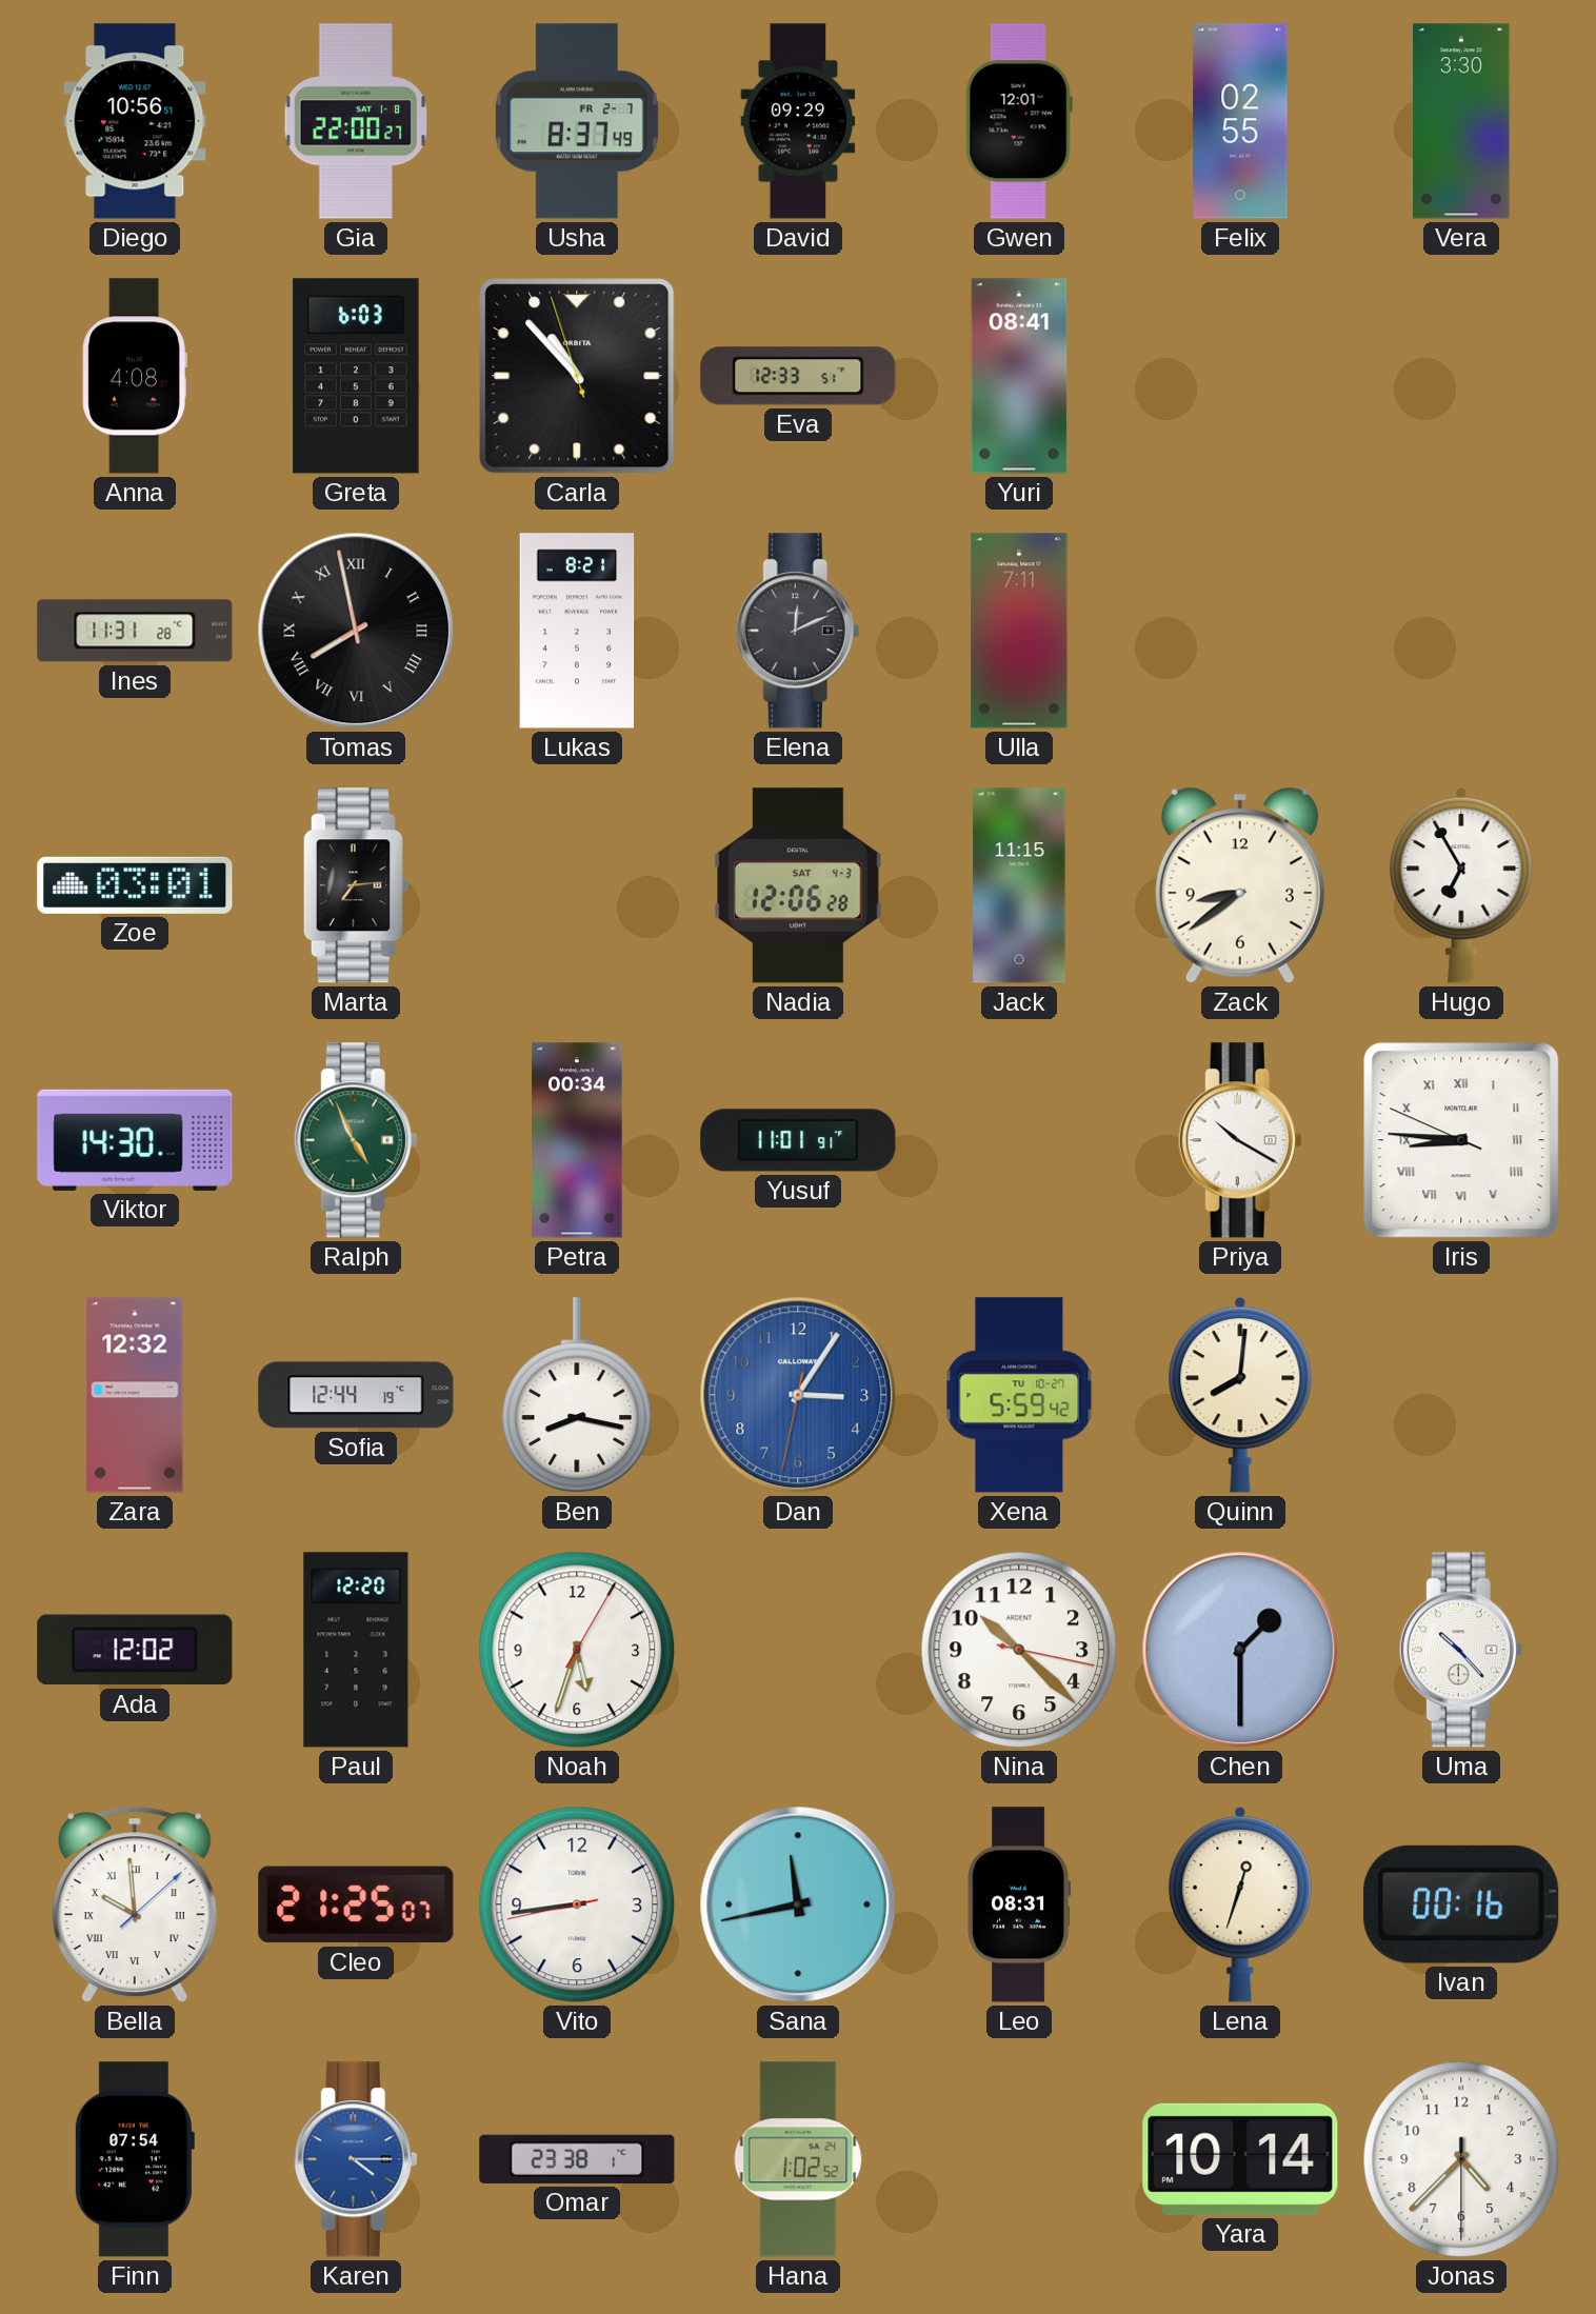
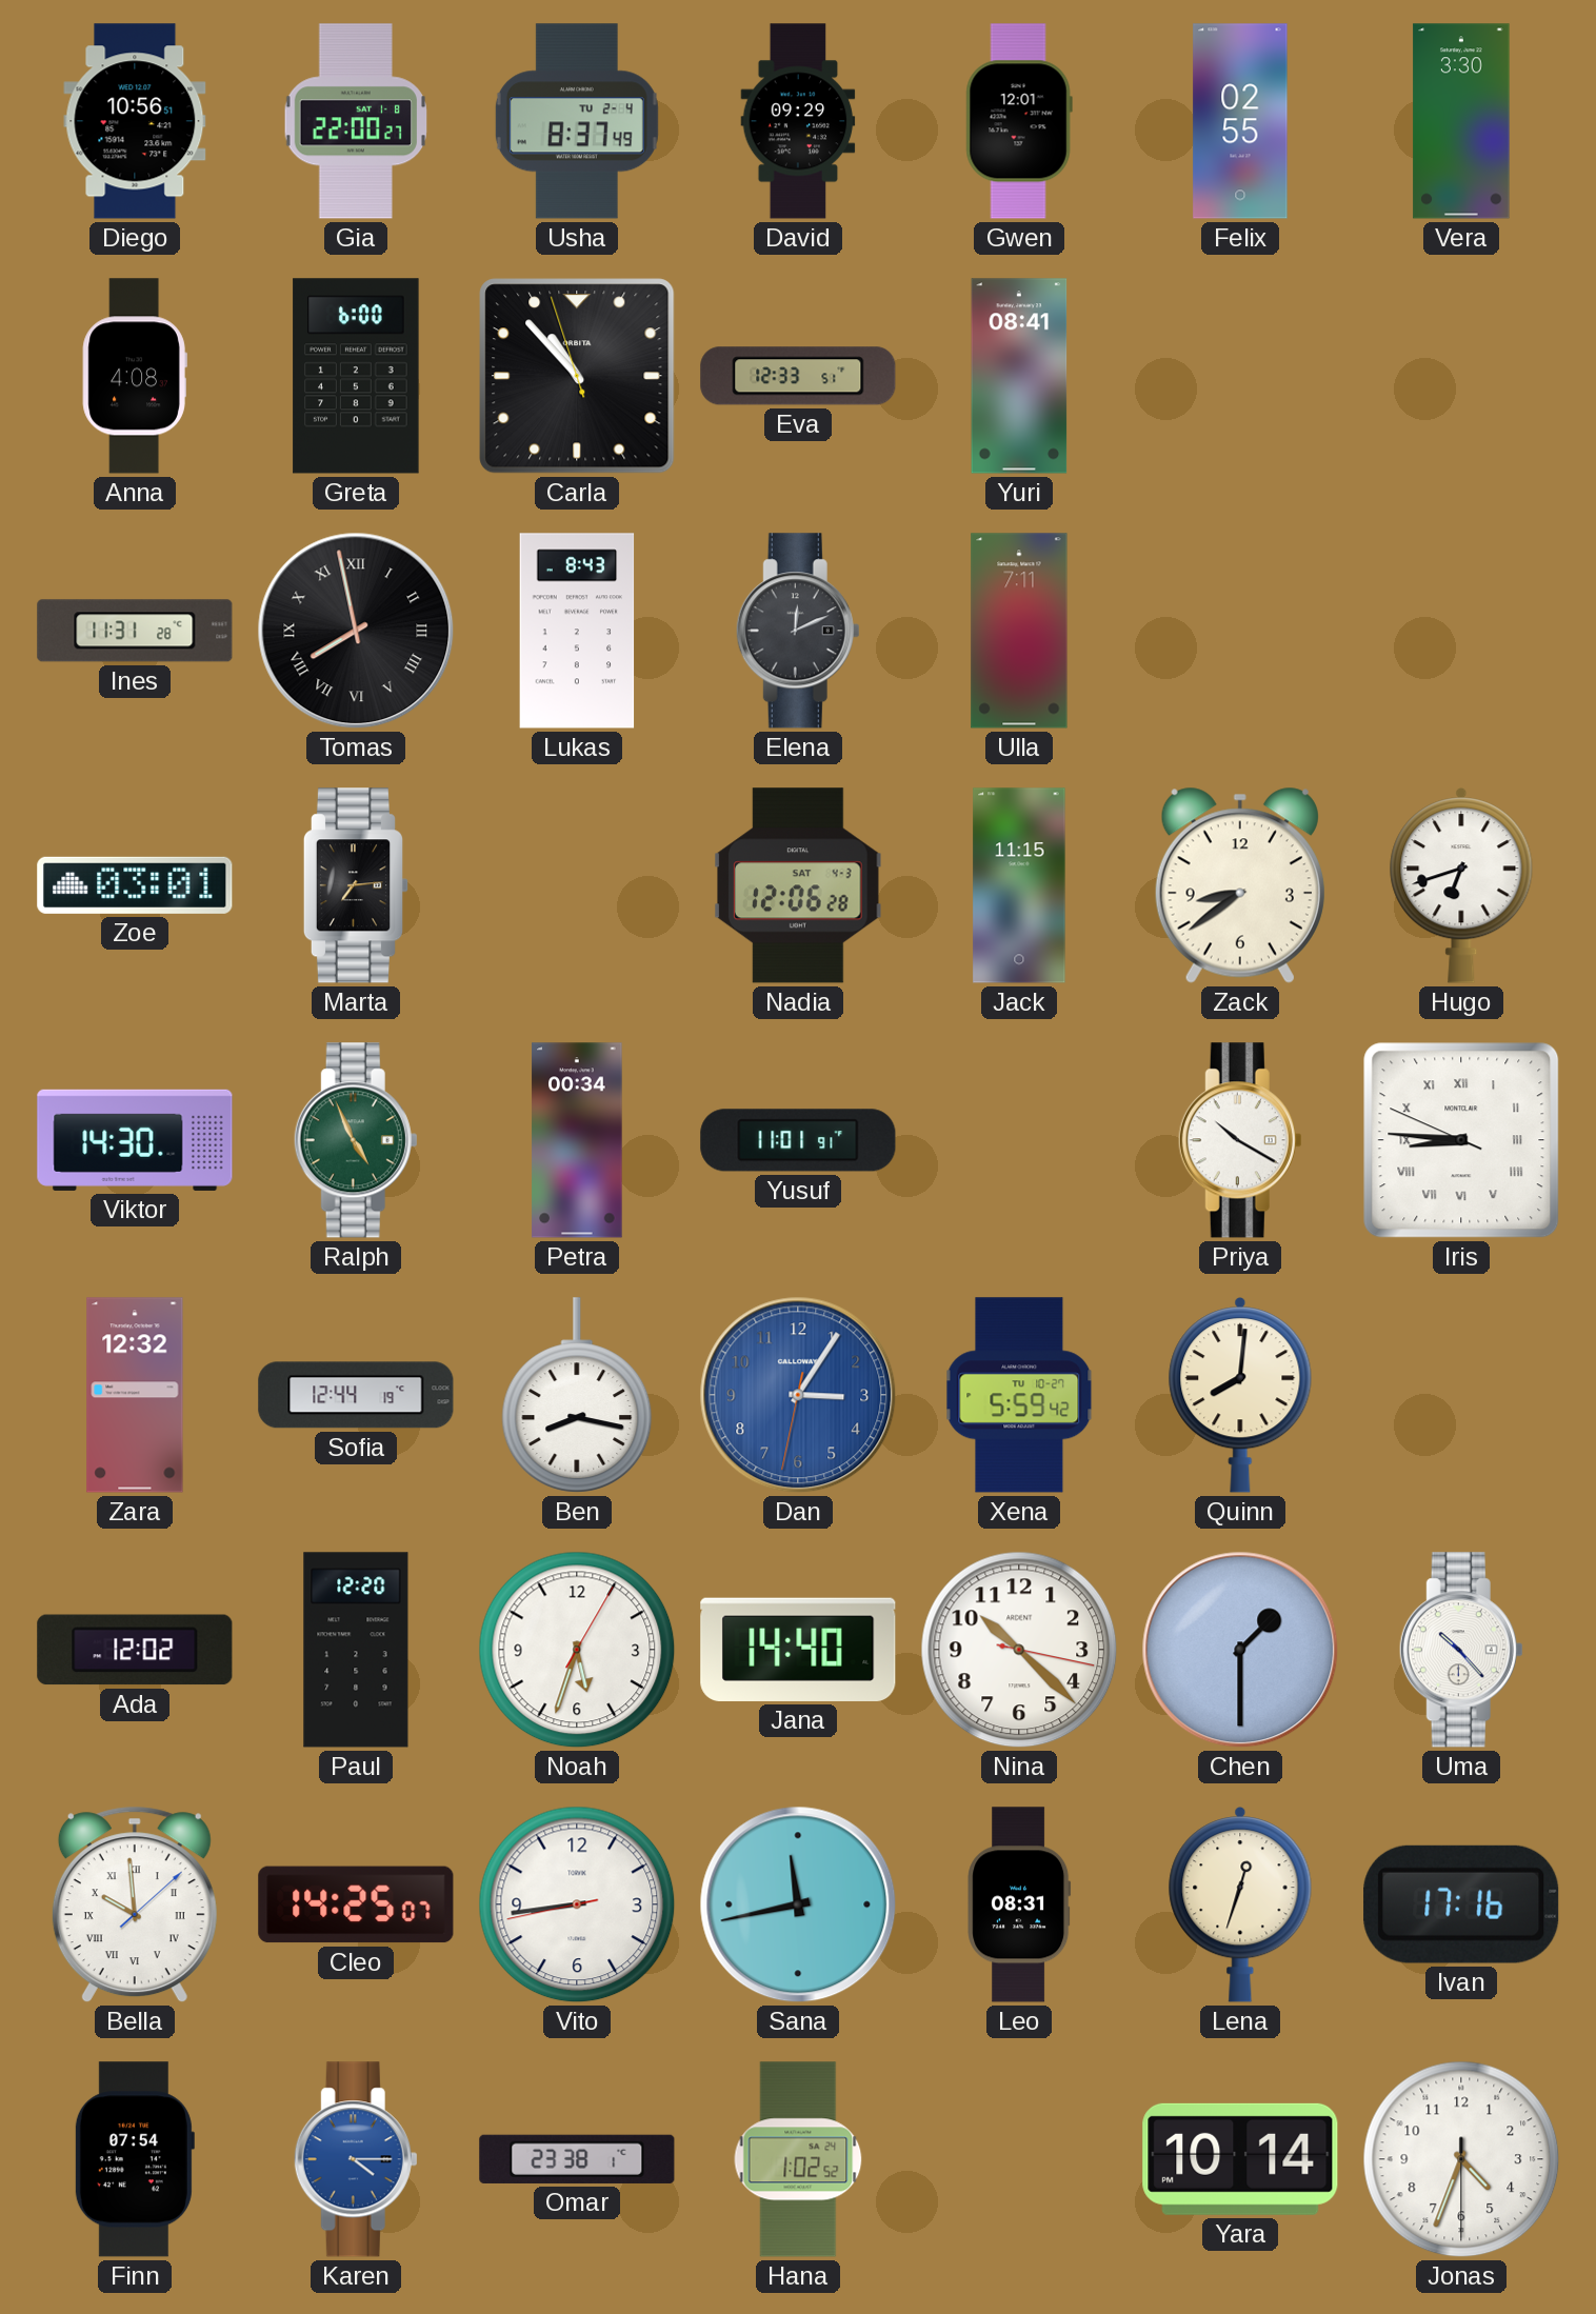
Usha date: FR 2-7 -> TU 2-4
Greta: 6:03 -> 6:00
Lukas: 8:21 -> 8:43
Hugo: 6:55 -> 6:42
Jana: none -> 14:40
Cleo: 21:25 -> 14:25
Ivan: 00:16 -> 17:16
Jonas: 4:37 -> 4:33
